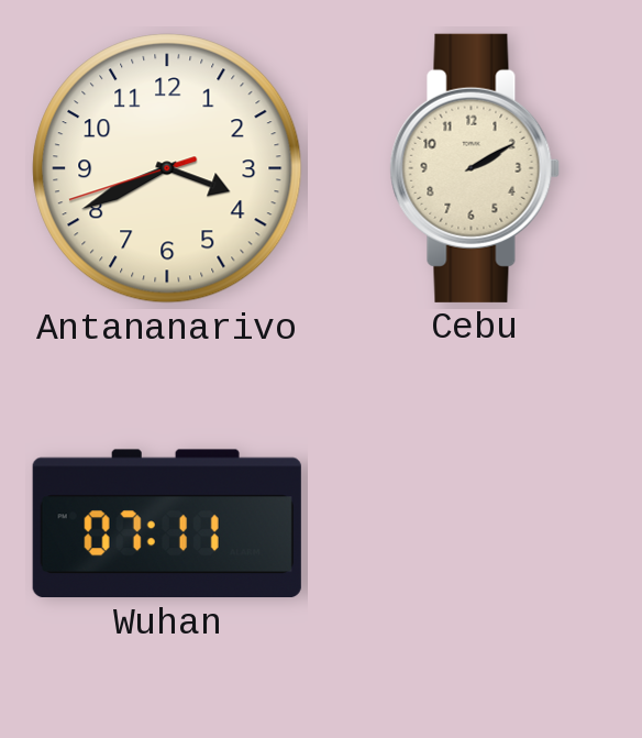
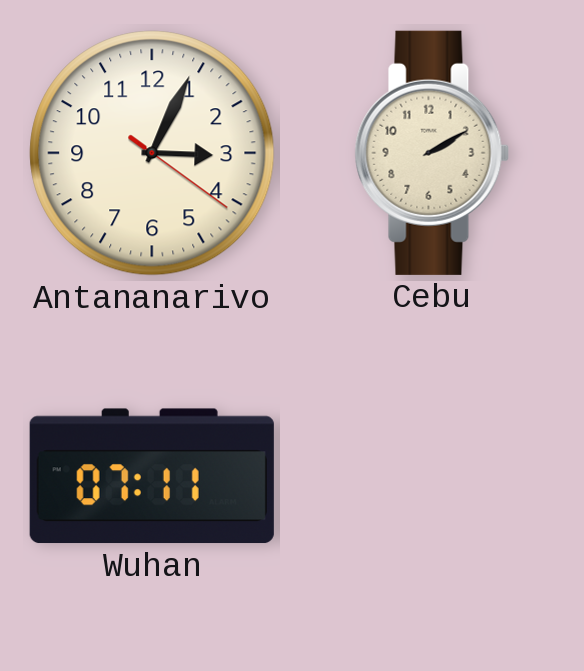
Antananarivo: 3:40 -> 3:04
